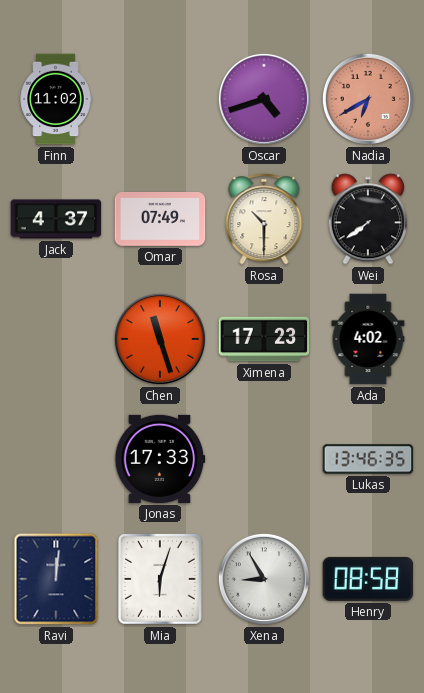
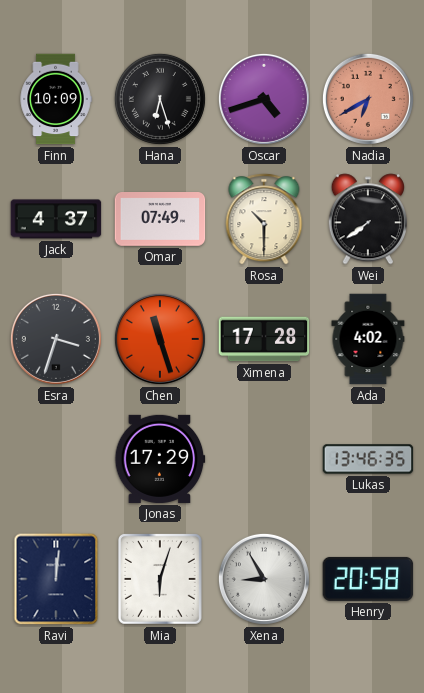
Finn: 11:02 -> 10:09
Hana: none -> 6:27
Esra: none -> 3:33
Ximena: 17:23 -> 17:28
Jonas: 17:33 -> 17:29
Henry: 08:58 -> 20:58
